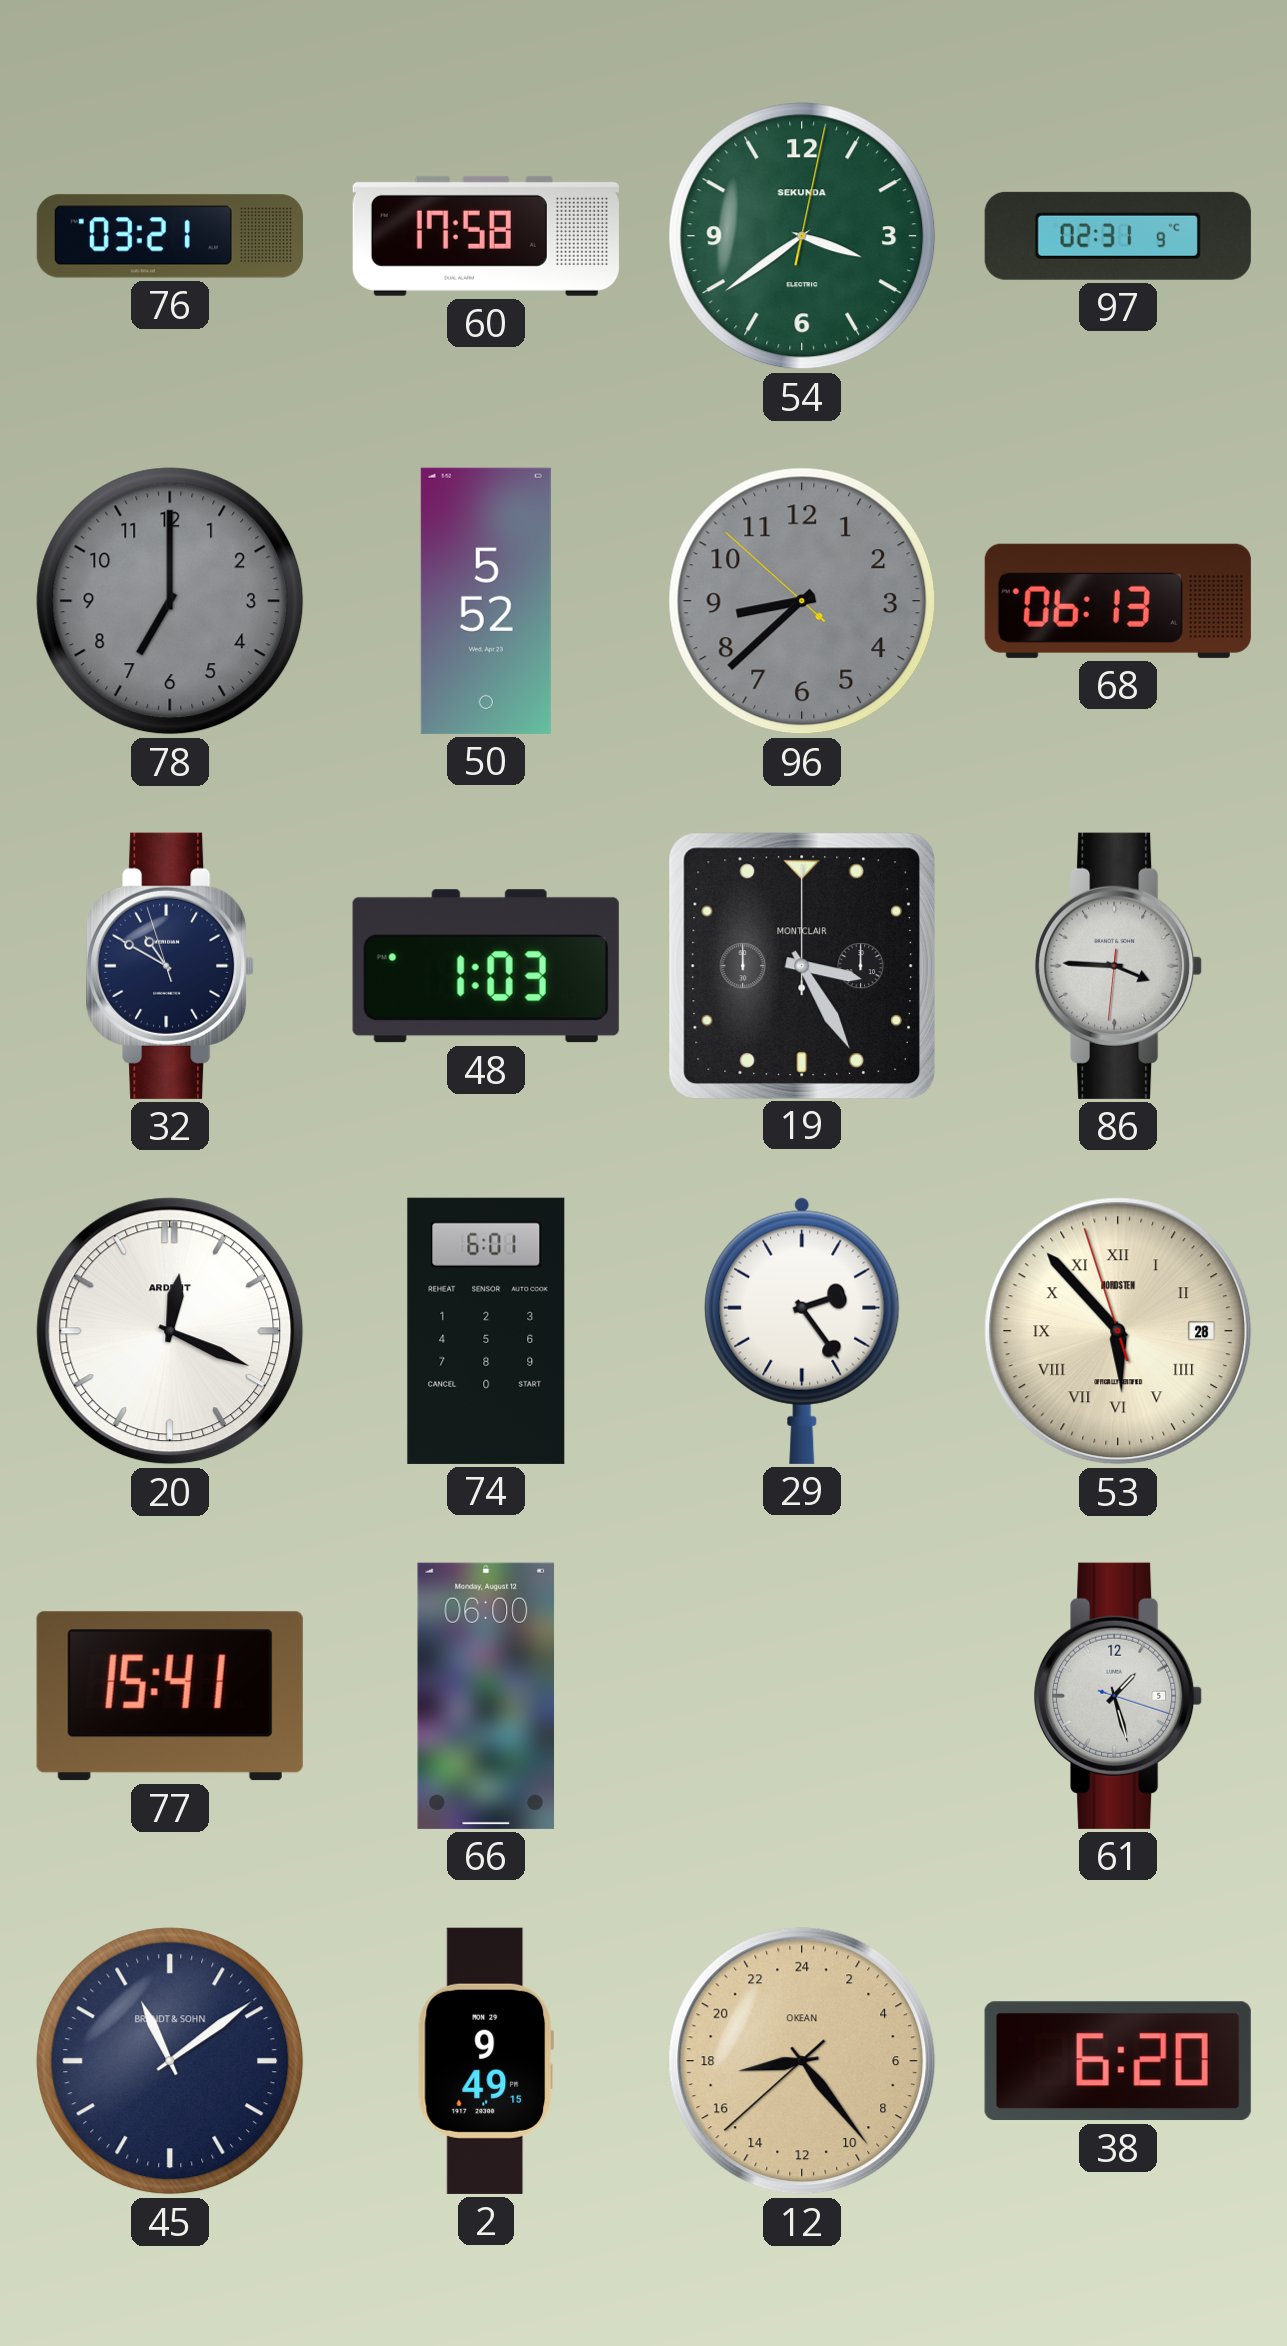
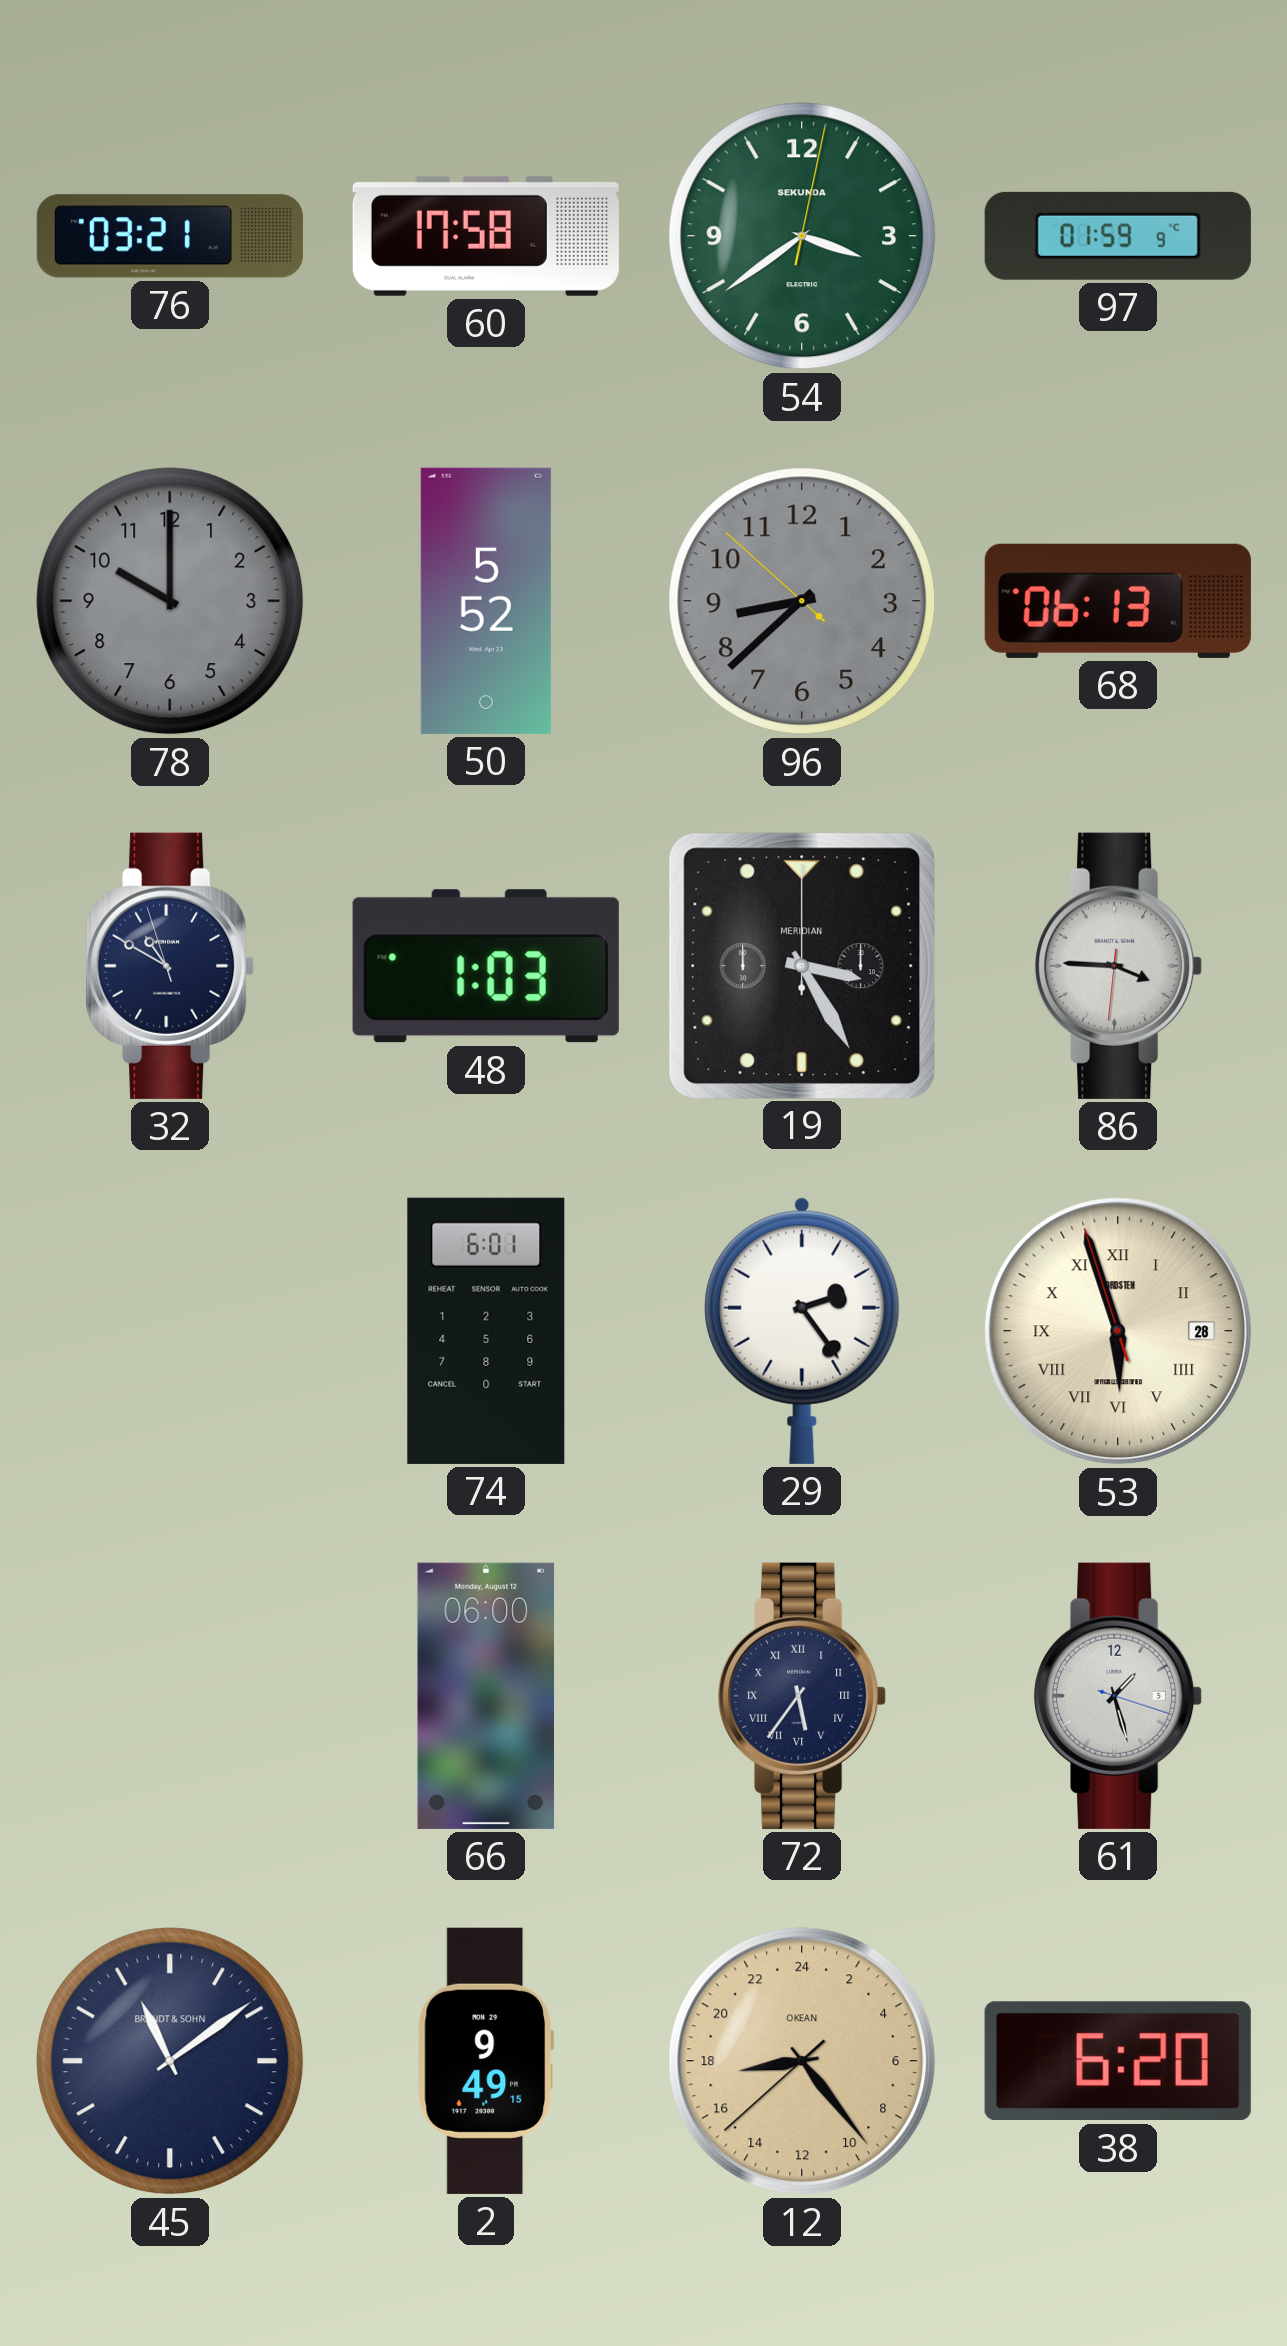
97: 02:31 -> 01:59
78: 7:00 -> 10:00
19 brand: MONTCLAIR -> MERIDIAN
20: 12:19 -> none
53: 5:52 -> 5:56
77: 15:41 -> none
72: none -> 5:36
